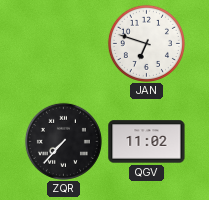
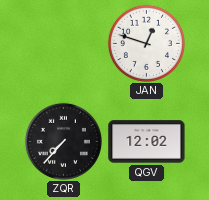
JAN: 6:48 -> 12:48
QGV: 11:02 -> 12:02
